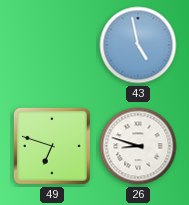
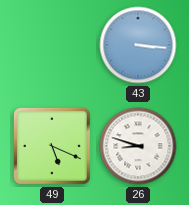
43: 4:58 -> 3:16
49: 6:48 -> 5:19
